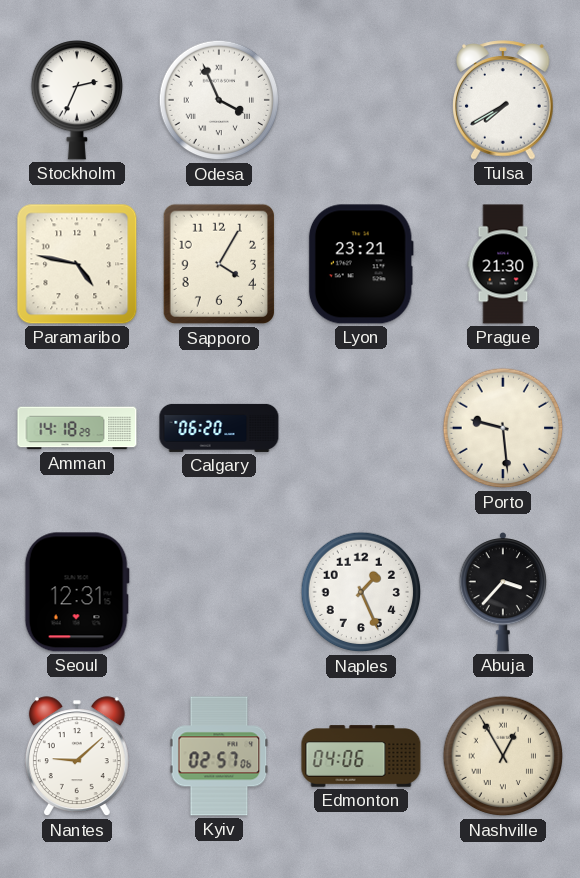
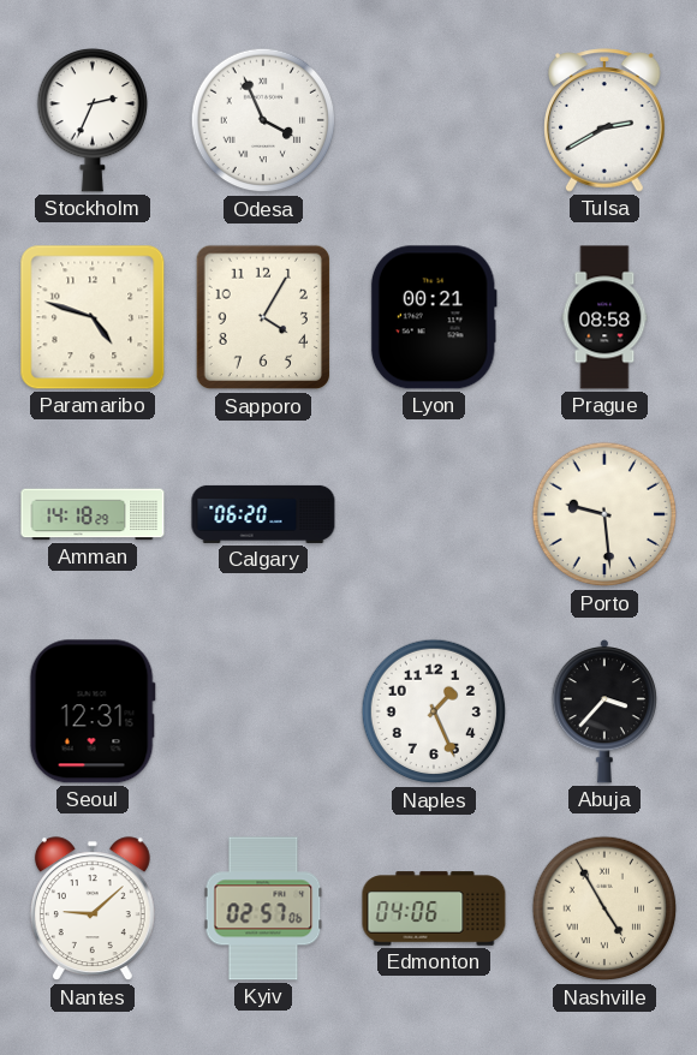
Tulsa: 7:40 -> 2:40
Paramaribo: 4:47 -> 4:48
Lyon: 23:21 -> 00:21
Prague: 21:30 -> 08:58
Nashville: 12:55 -> 4:55
